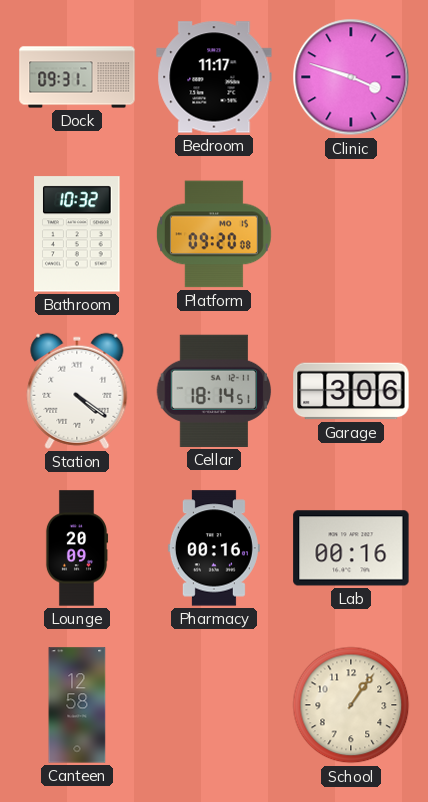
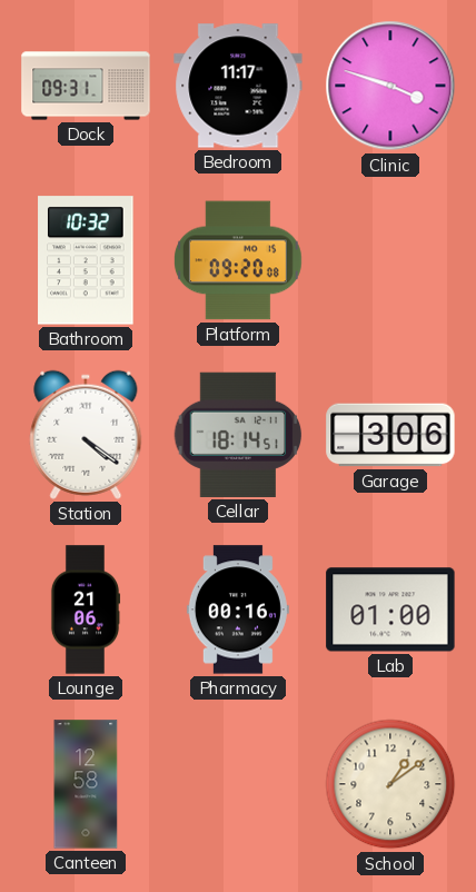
Lounge: 20:09 -> 21:06
Lab: 00:16 -> 01:00
School: 1:06 -> 1:09
